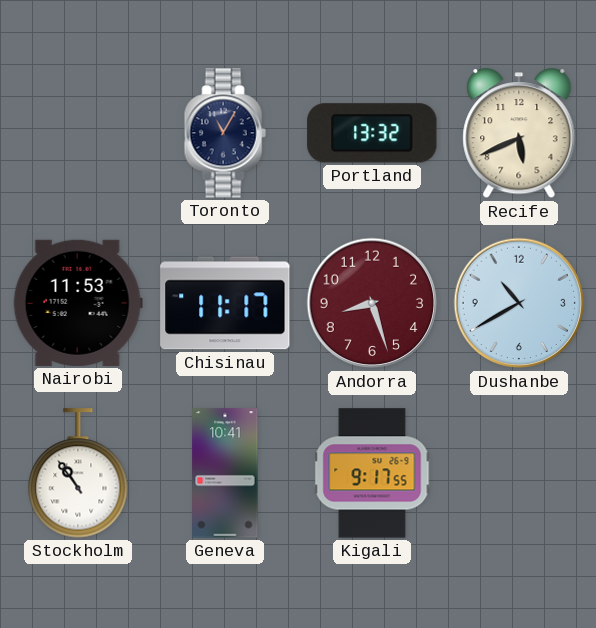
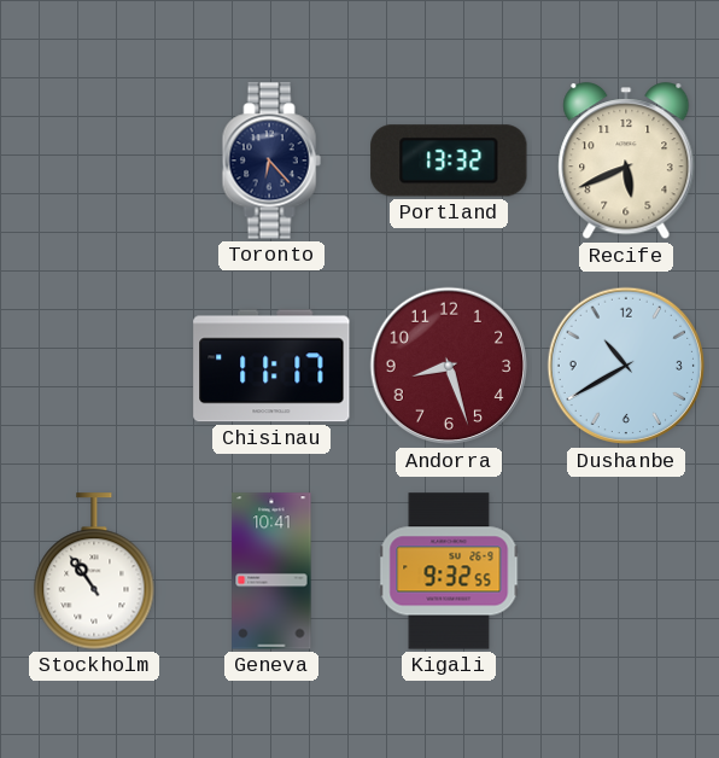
Toronto: 11:05 -> 6:23
Nairobi: 11:53 -> none
Kigali: 9:17 -> 9:32
